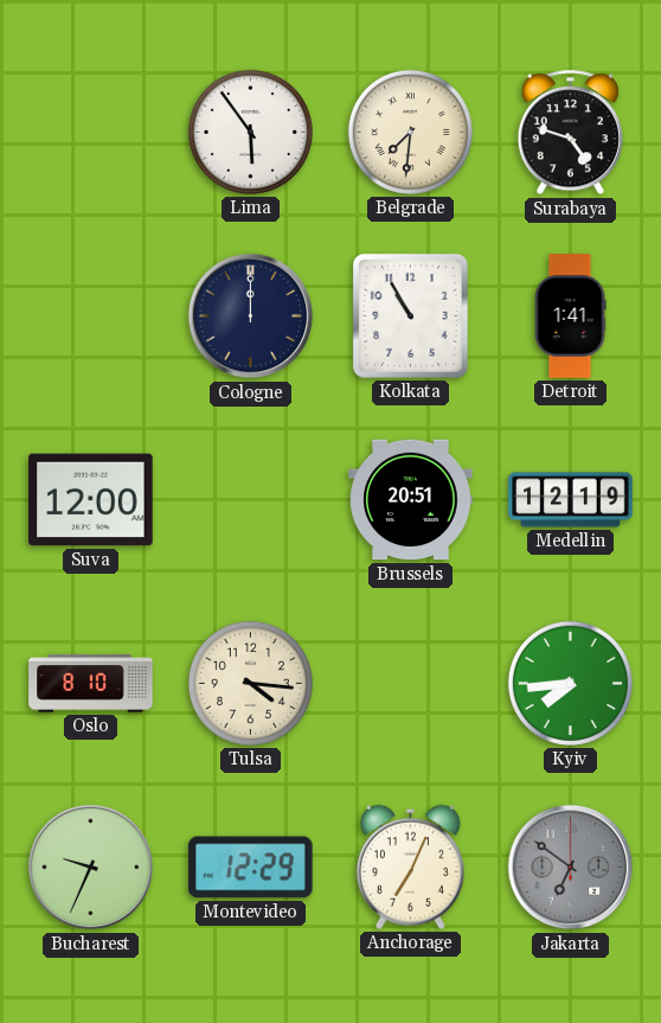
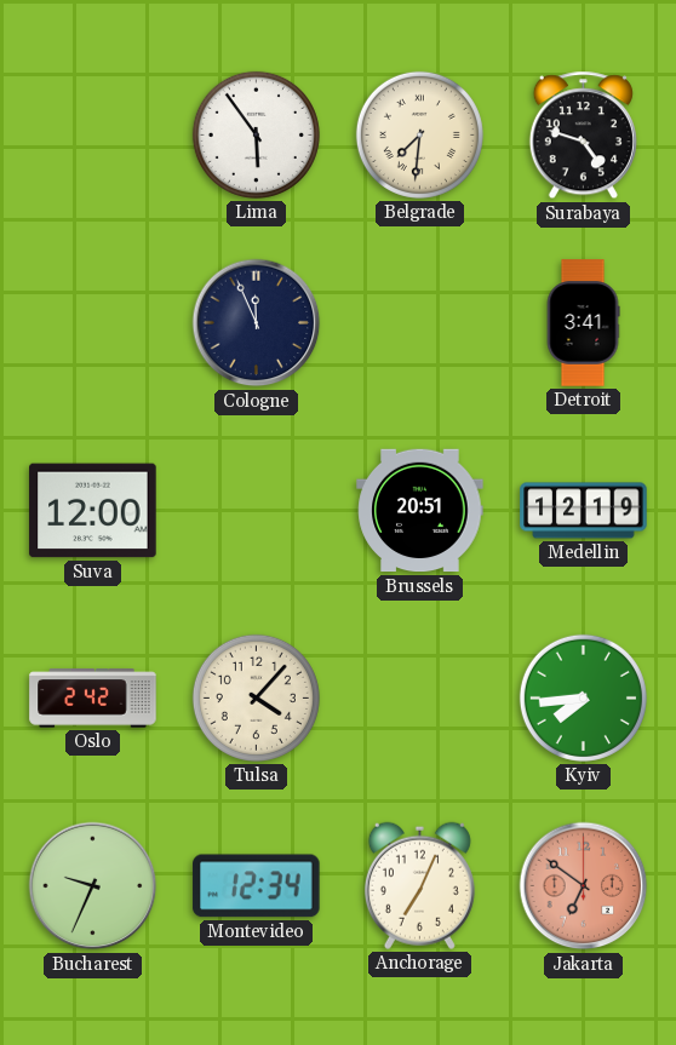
Cologne: 12:00 -> 11:56
Kolkata: 10:55 -> none
Detroit: 1:41 -> 3:41
Oslo: 8:10 -> 2:42
Tulsa: 4:16 -> 4:07
Montevideo: 12:29 -> 12:34
Jakarta dial: grey -> salmon
